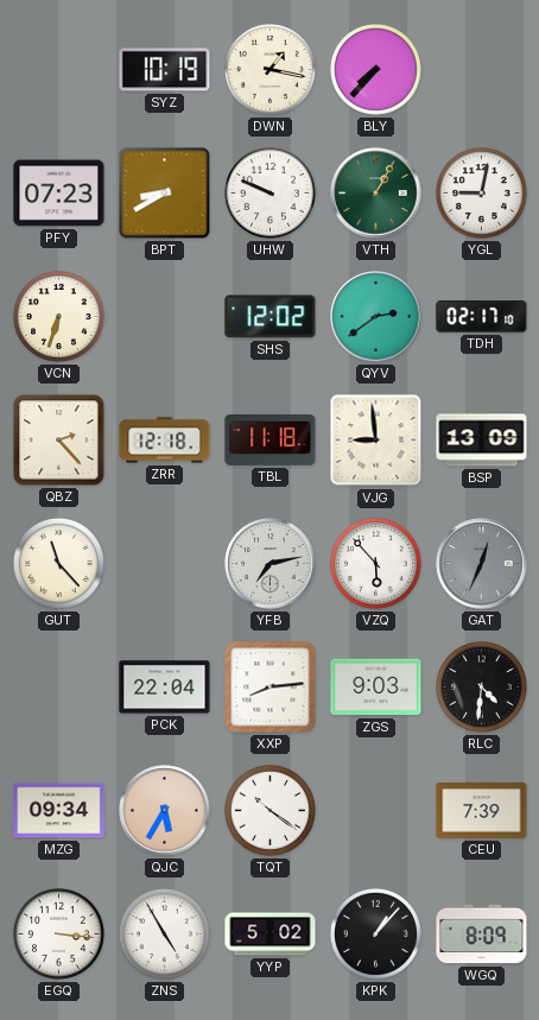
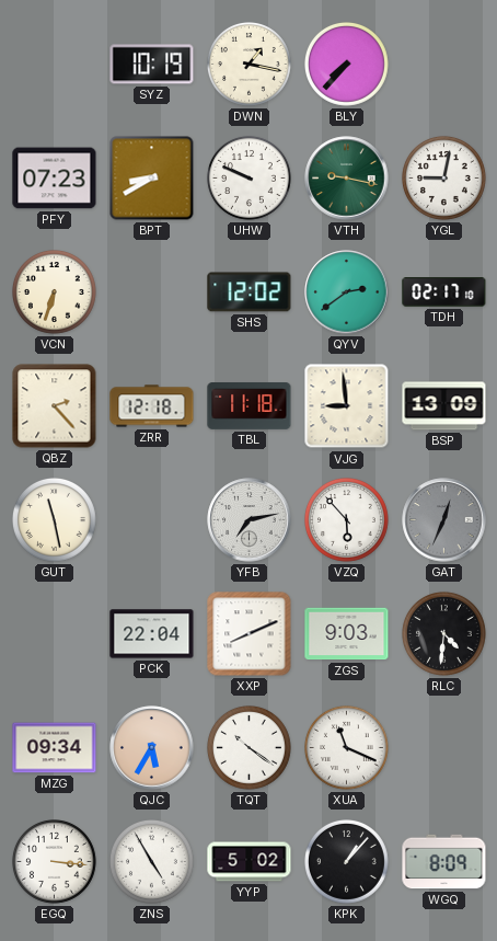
VTH: 1:05 -> 9:17
GUT: 11:23 -> 11:28
XXP: 8:14 -> 8:11
XUA: none -> 11:19
CEU: 7:39 -> none
